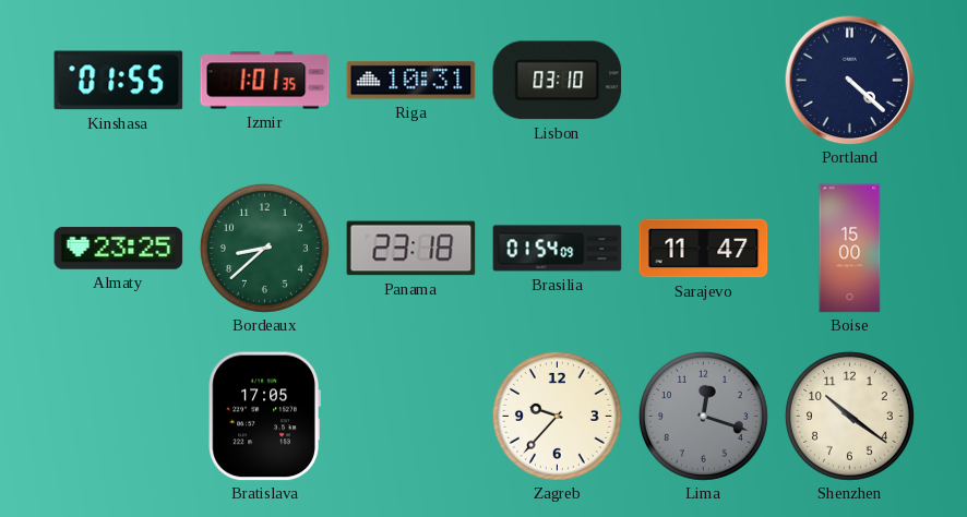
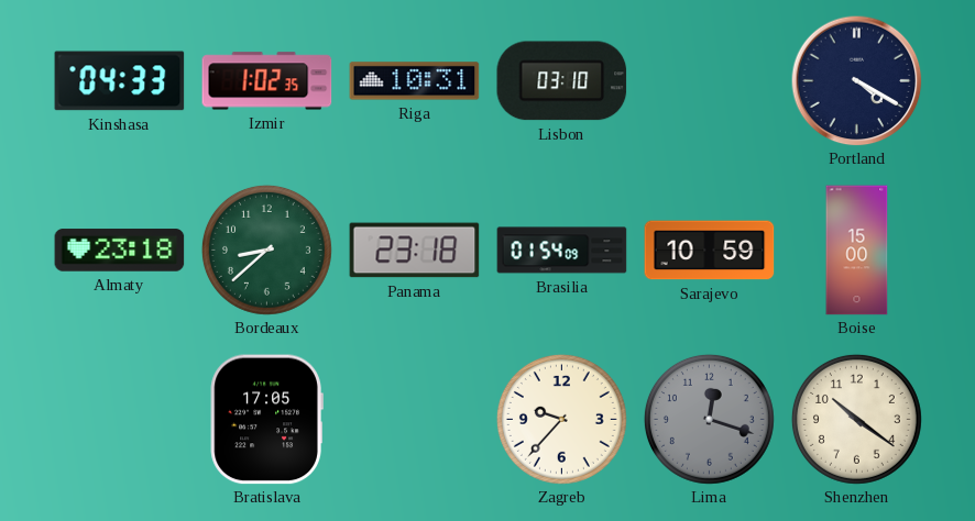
Kinshasa: 01:55 -> 04:33
Izmir: 1:01 -> 1:02
Portland: 4:22 -> 4:20
Almaty: 23:25 -> 23:18
Sarajevo: 11:47 -> 10:59
